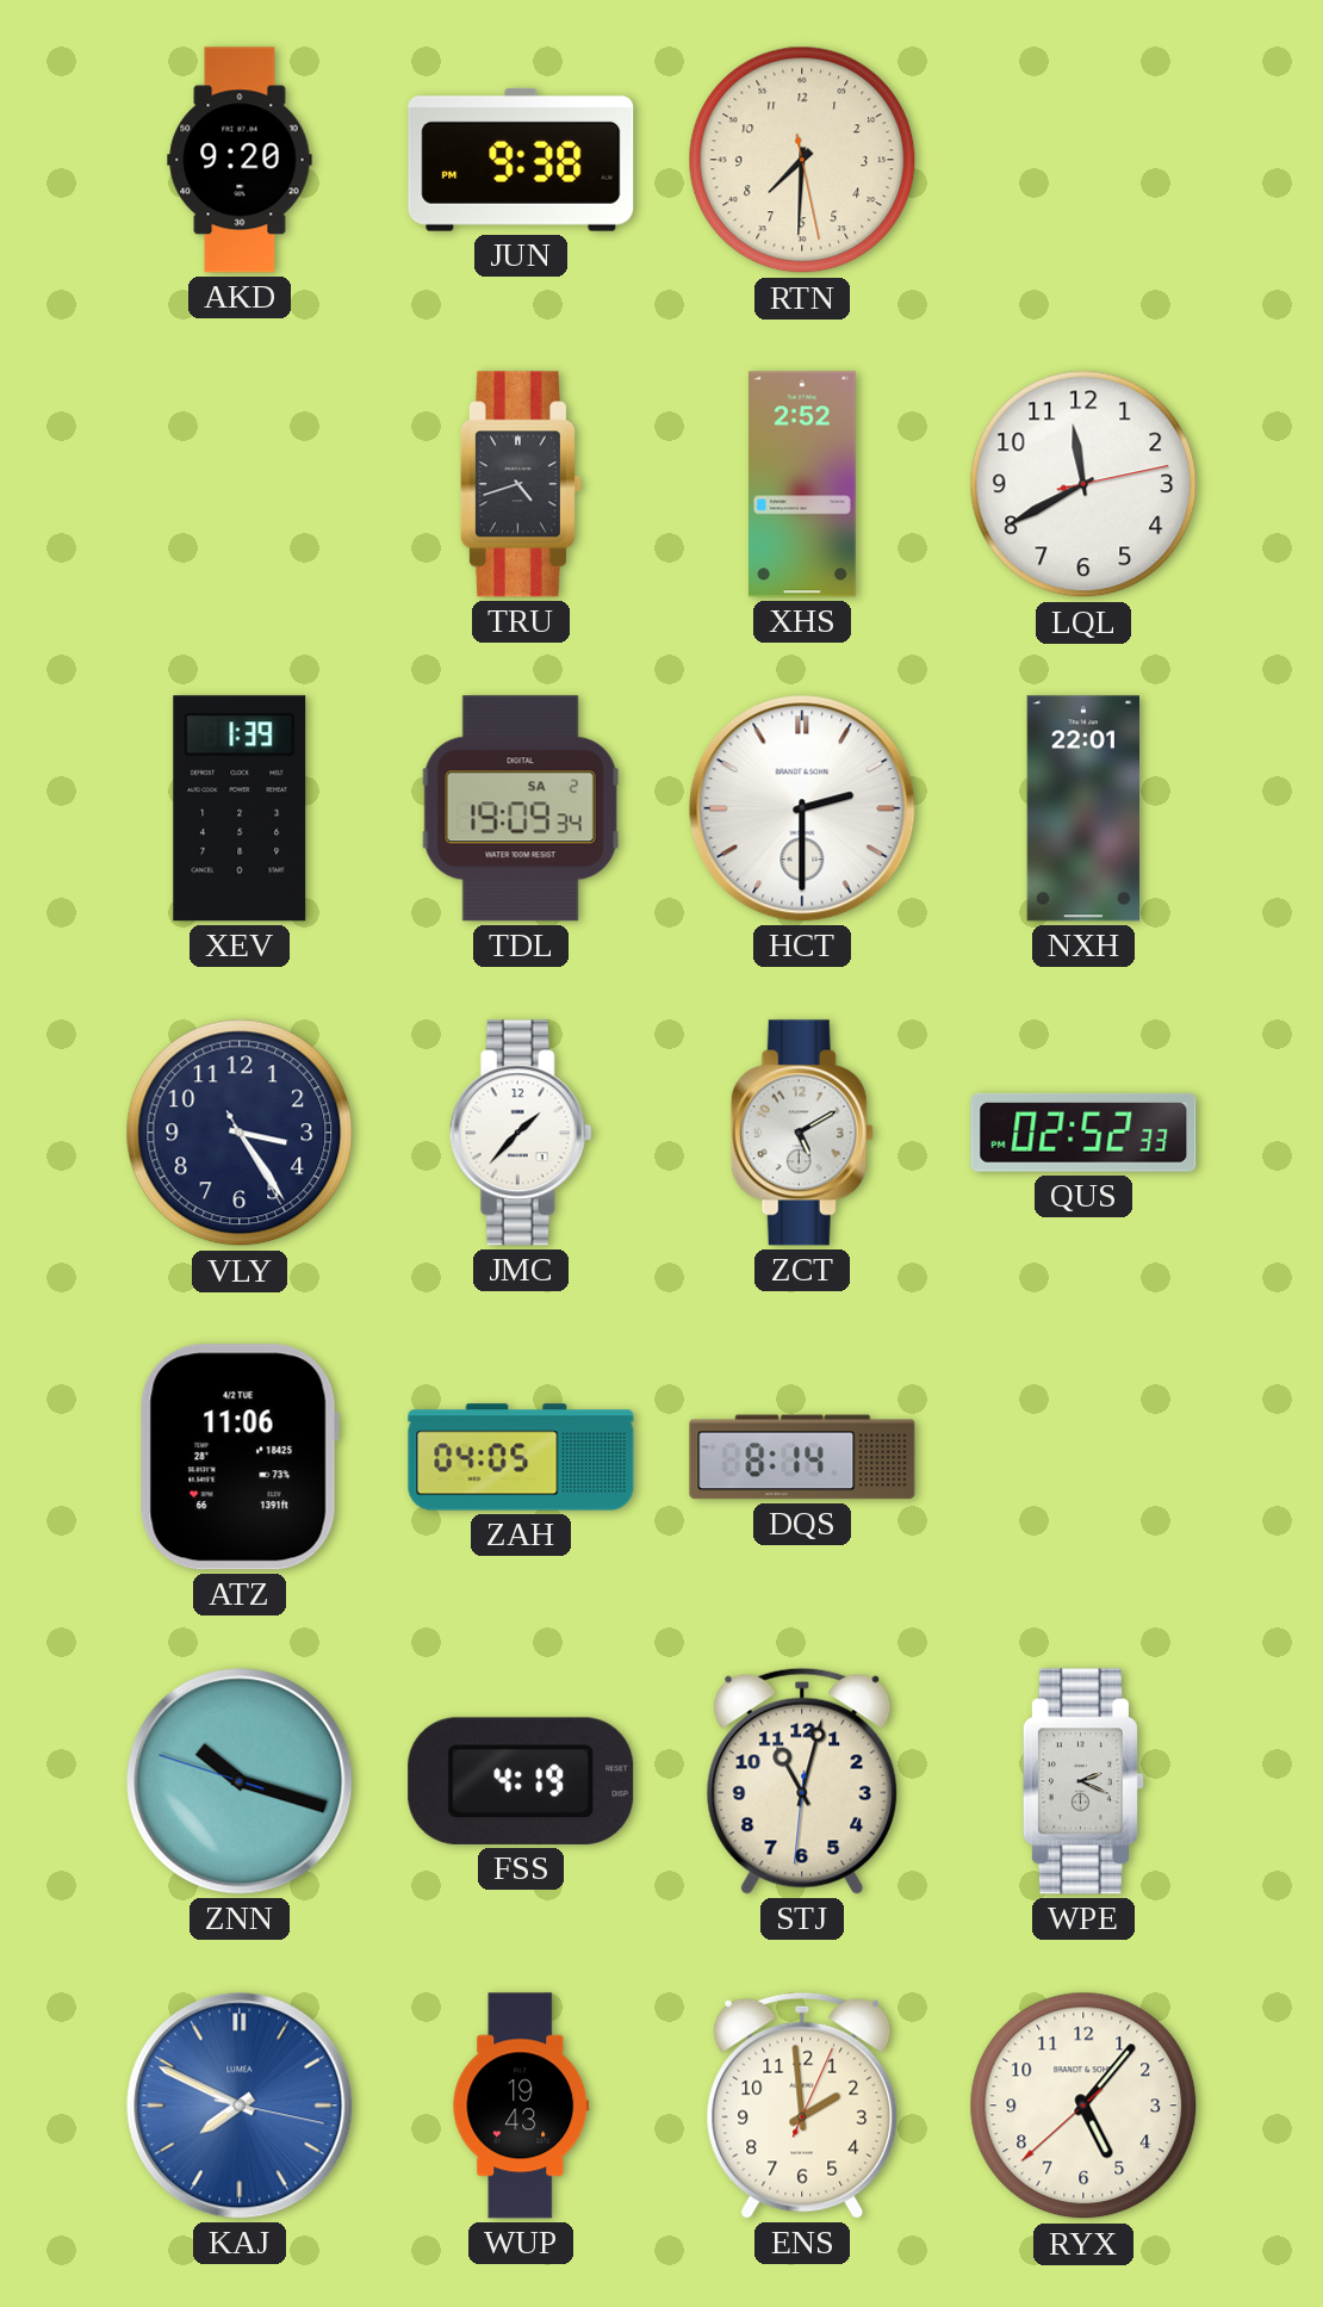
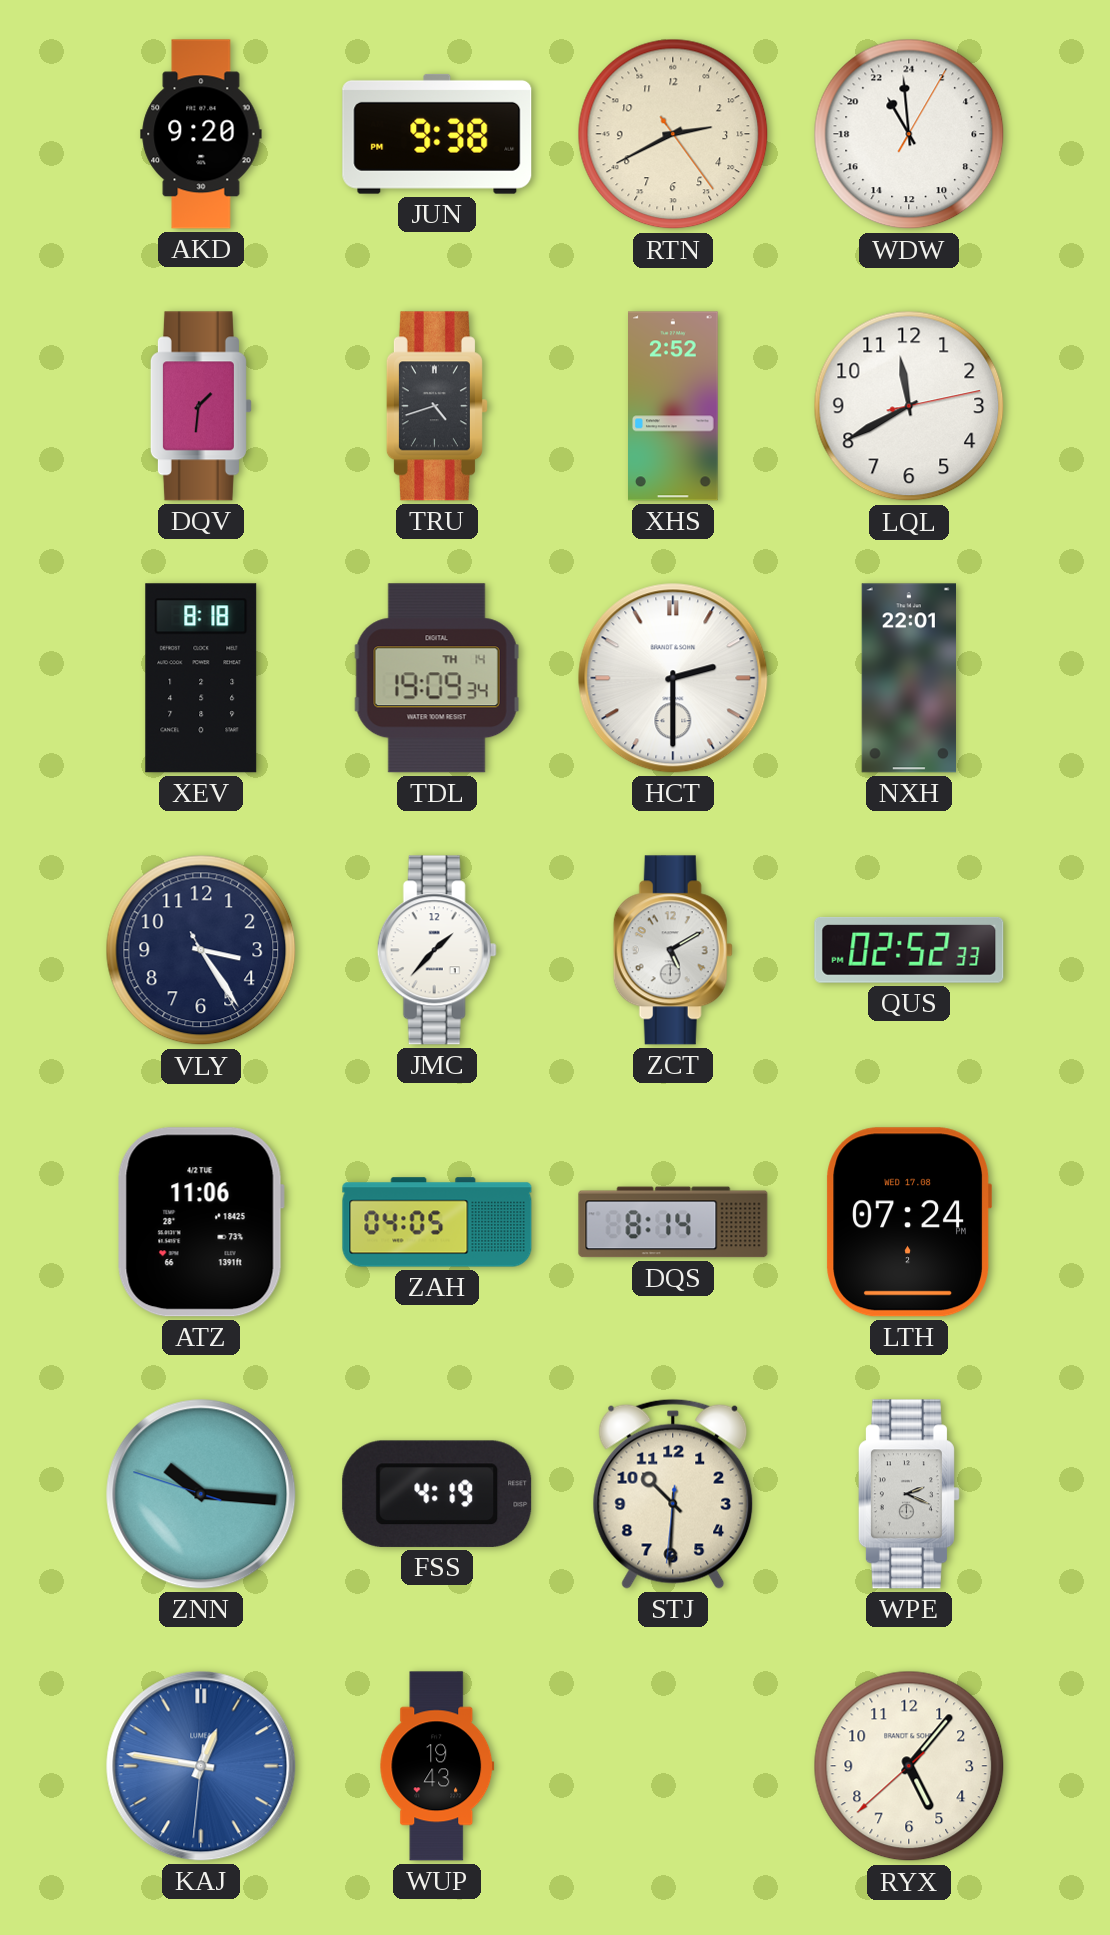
RTN: 7:30 -> 2:40
WDW: none -> 21:59
DQV: none -> 1:31
XEV: 1:39 -> 8:18
TDL date: SA 2 -> TH 14
LTH: none -> 07:24
ZNN: 10:17 -> 10:15
STJ: 11:02 -> 10:30
KAJ: 7:49 -> 12:46
ENS: 1:59 -> none
